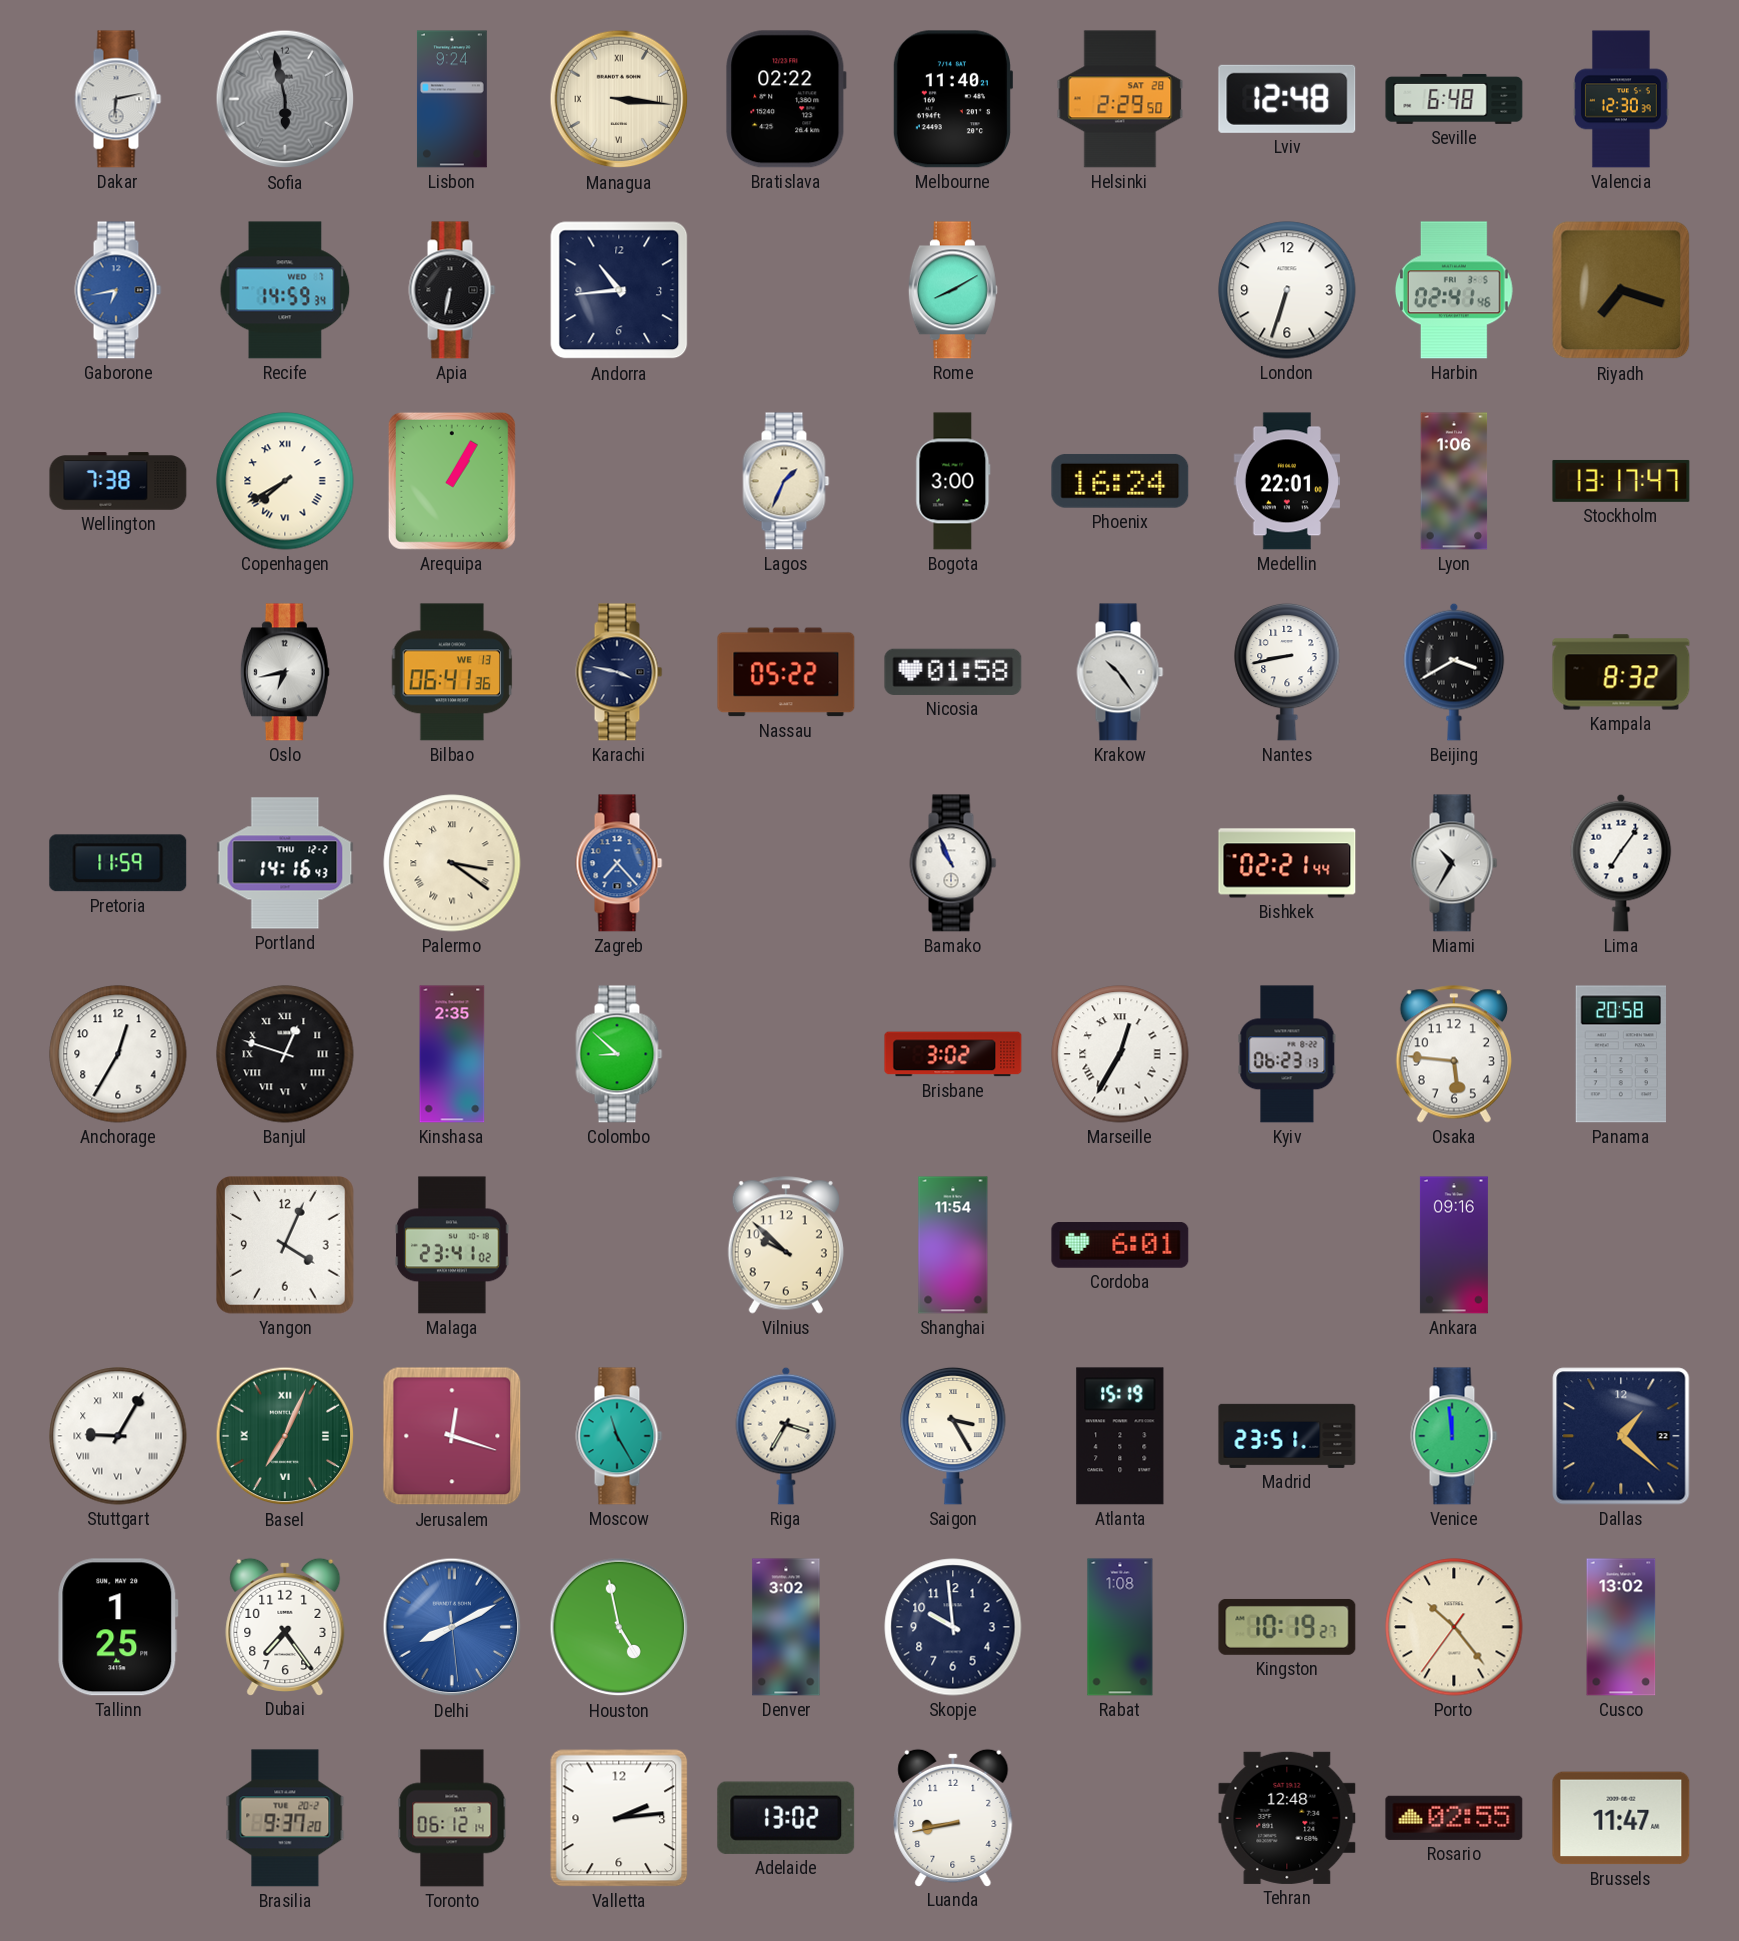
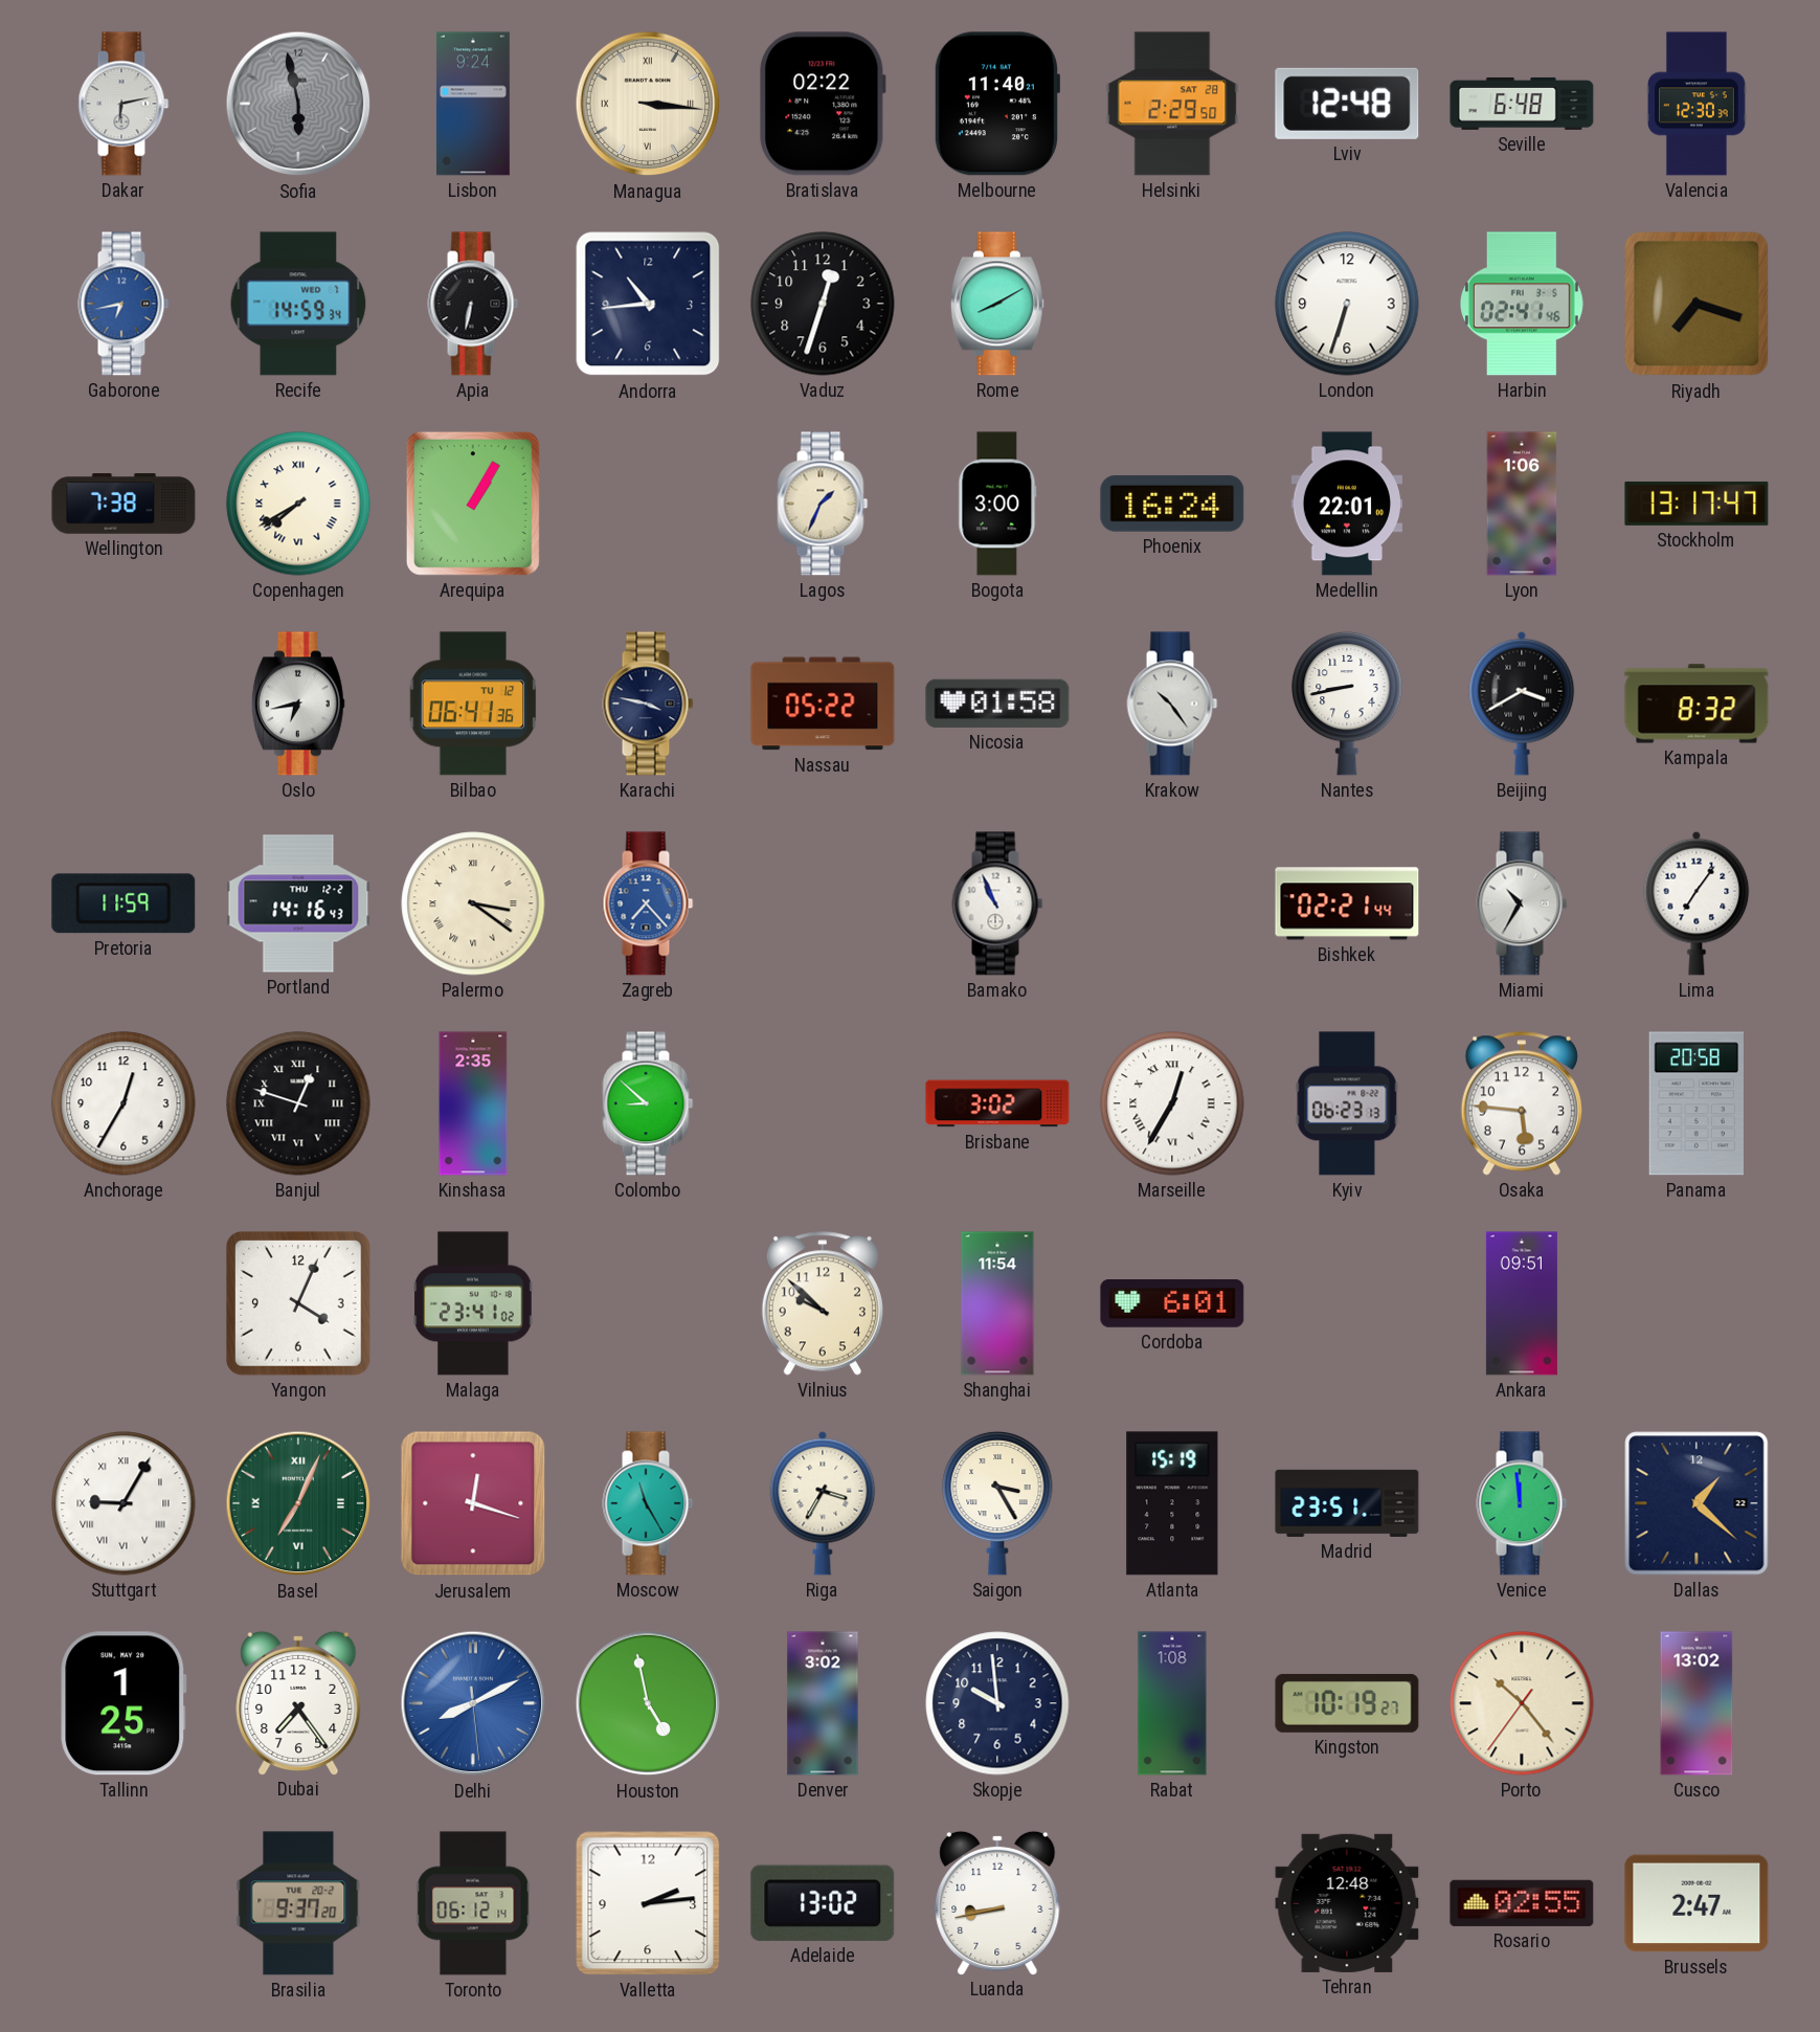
Vaduz: none -> 12:33
Bilbao date: WE 13 -> TU 12
Ankara: 09:16 -> 09:51
Brussels: 11:47 -> 2:47
